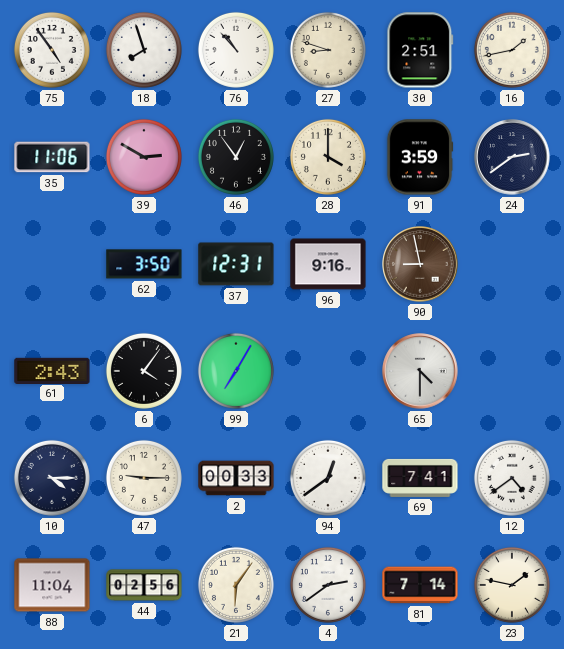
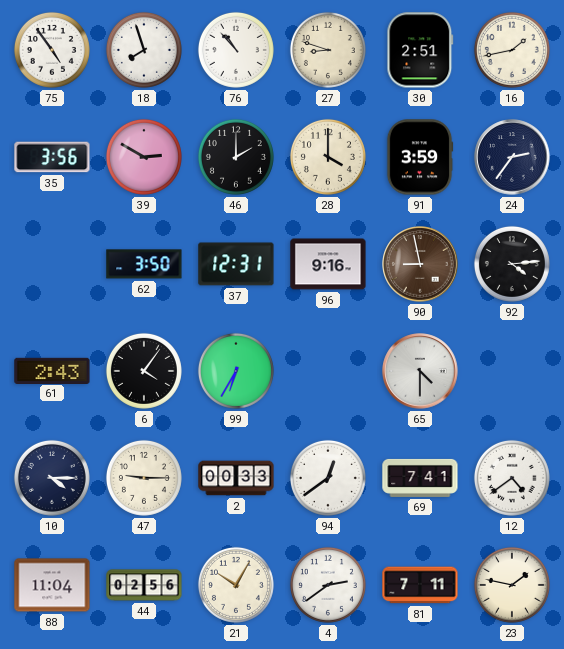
35: 11:06 -> 3:56
46: 12:54 -> 2:00
24: 2:39 -> 2:36
92: none -> 4:14
99: 7:05 -> 6:35
21: 6:06 -> 10:05
81: 7:14 -> 7:11
